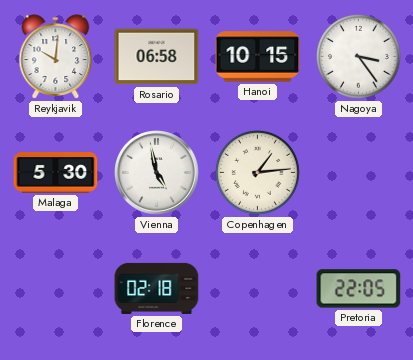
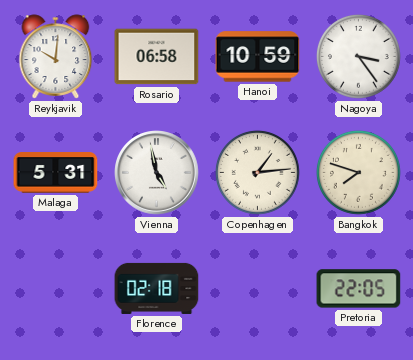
Hanoi: 10:15 -> 10:59
Malaga: 5:30 -> 5:31
Bangkok: none -> 7:48
